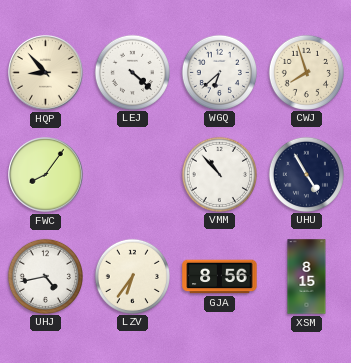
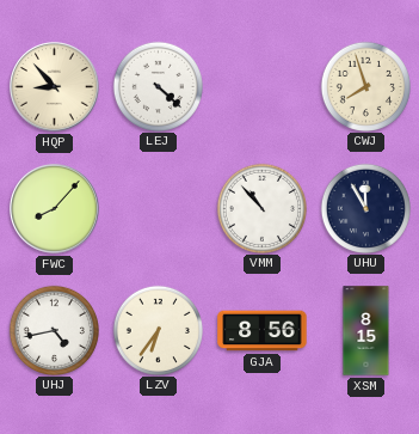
WGQ: 6:38 -> none
FWC: 8:06 -> 8:07
UHU: 4:55 -> 11:55
